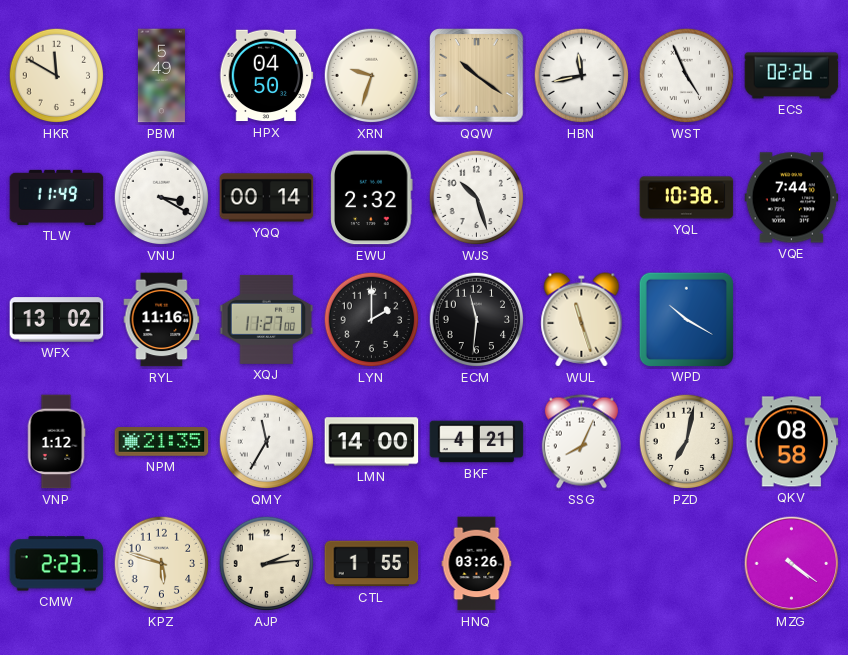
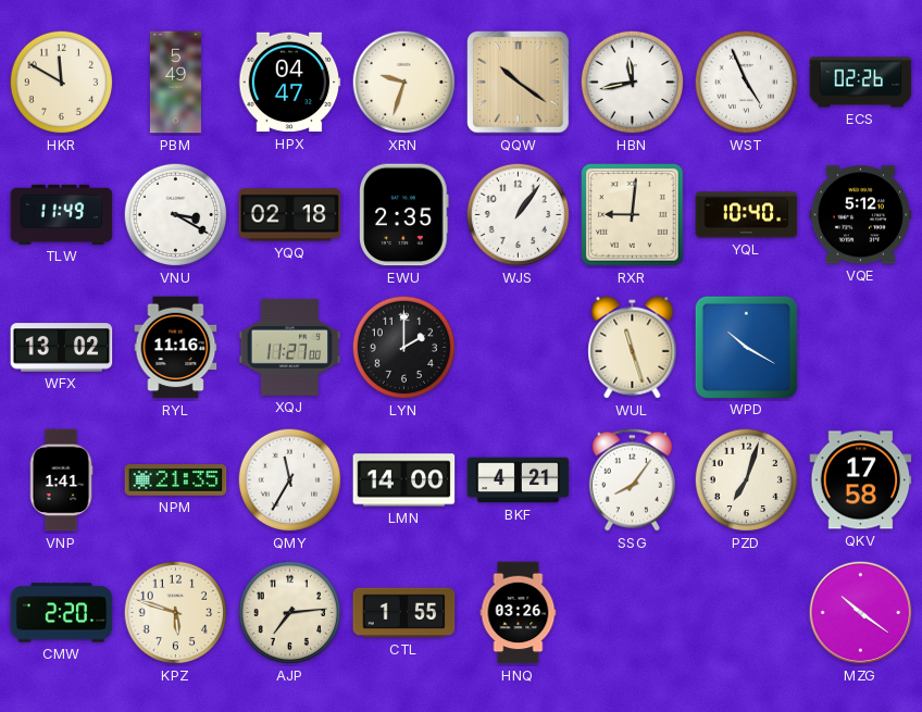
HPX: 04:50 -> 04:47
YQQ: 00:14 -> 02:18
EWU: 2:32 -> 2:35
WJS: 10:27 -> 1:06
RXR: none -> 9:01
YQL: 10:38 -> 10:40
VQE: 7:44 -> 5:12
ECM: 11:31 -> none
VNP: 1:12 -> 1:41
SSG: 8:04 -> 8:06
PZD: 7:02 -> 7:03
QKV: 08:58 -> 17:58
CMW: 2:23 -> 2:20
AJP: 2:14 -> 7:14
MZG: 4:21 -> 10:21
